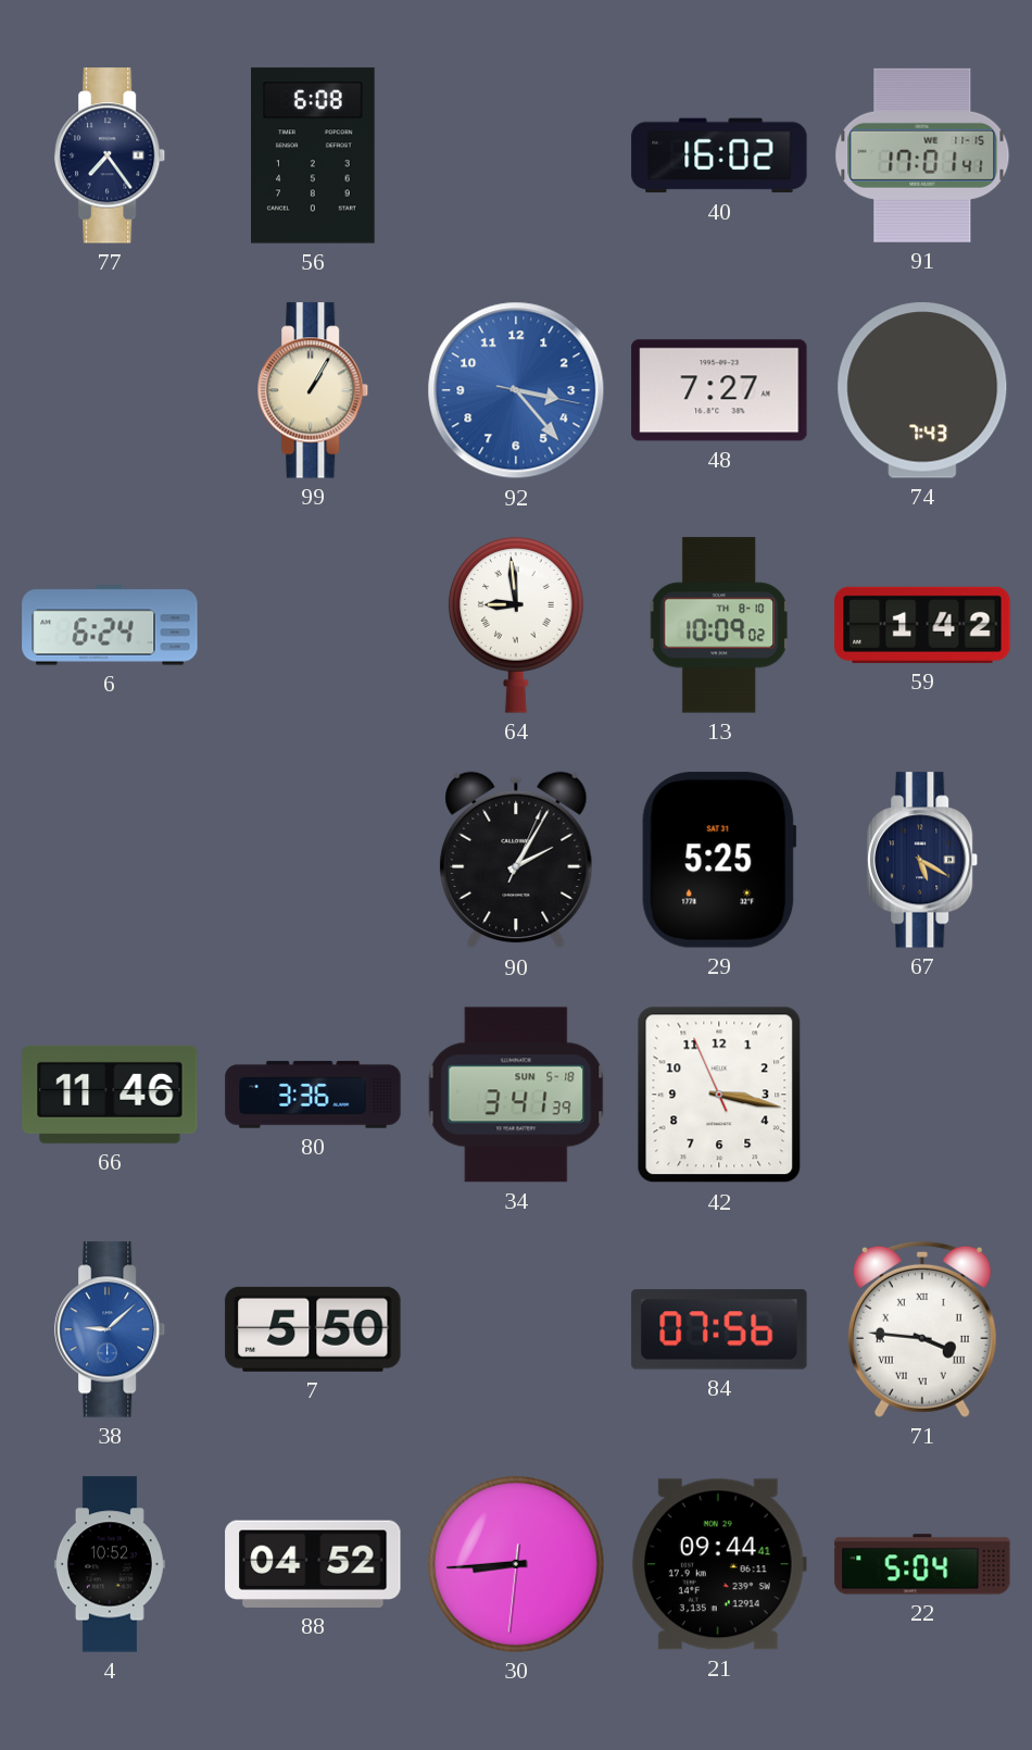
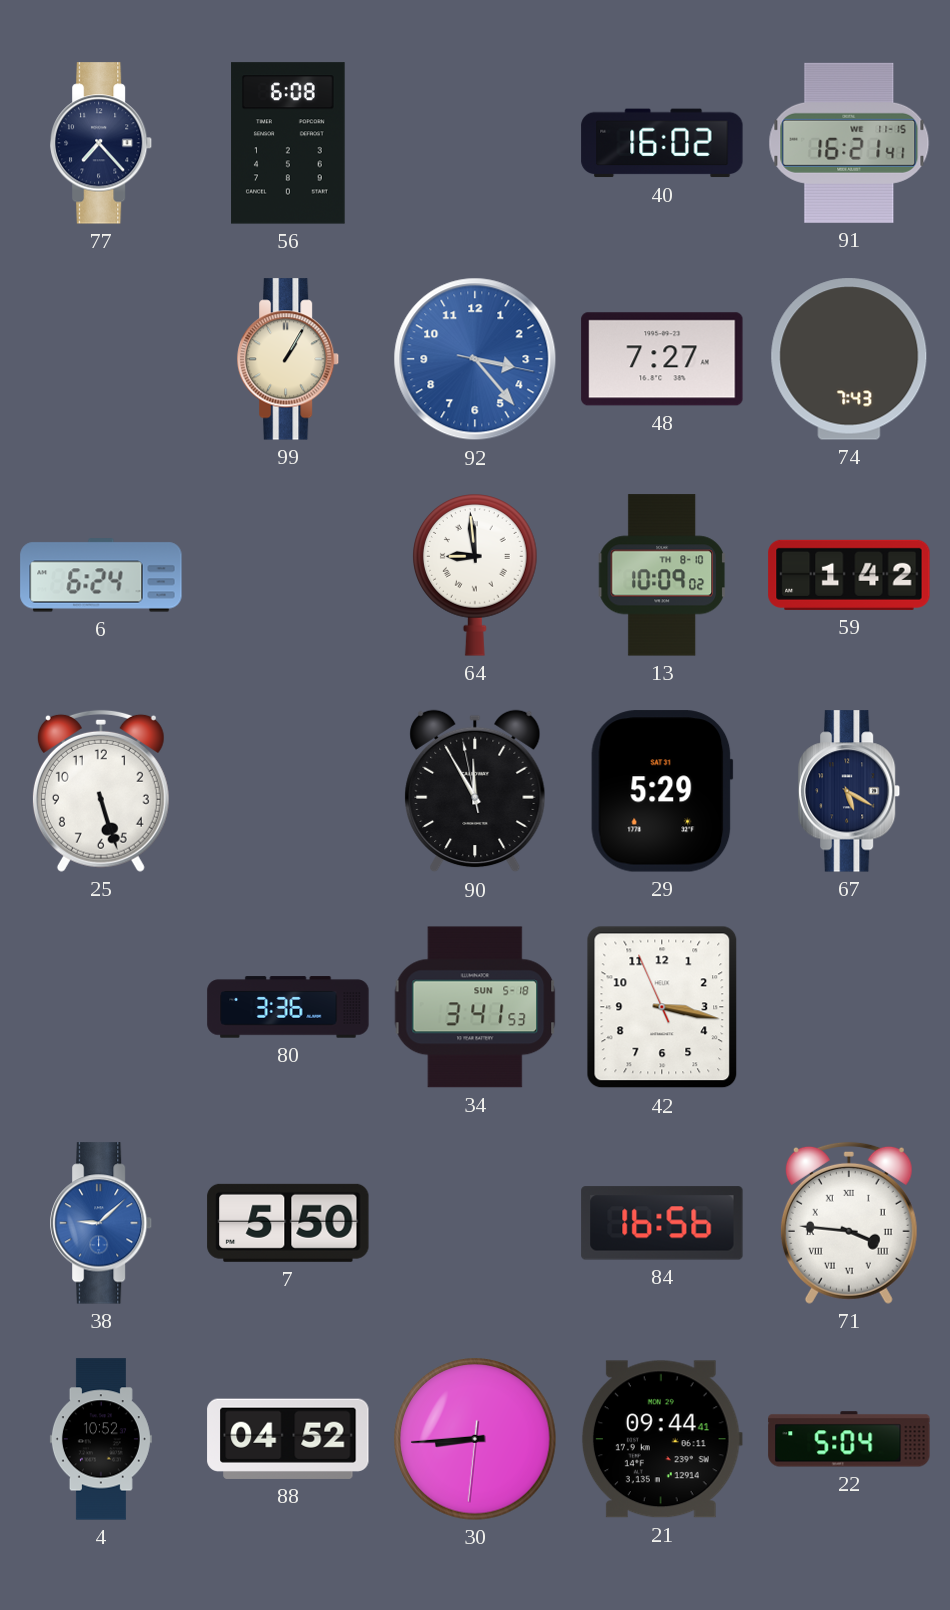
77: 7:24 -> 7:23
91: 17:01 -> 16:21
25: none -> 5:27
90: 2:05 -> 11:54
29: 5:25 -> 5:29
66: 11:46 -> none
34: 3:41:39 -> 3:41:53
84: 07:56 -> 16:56
